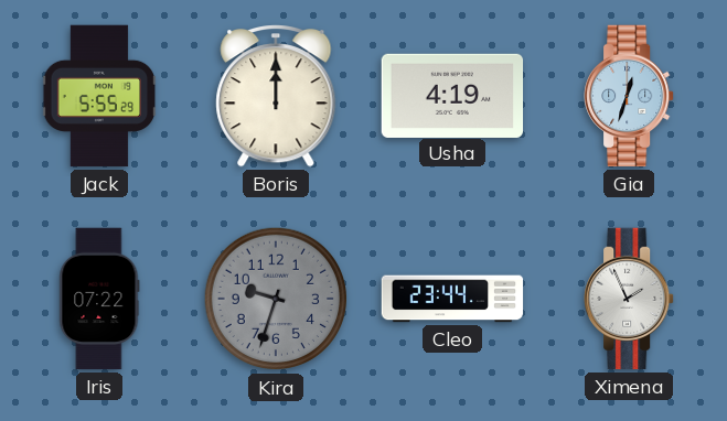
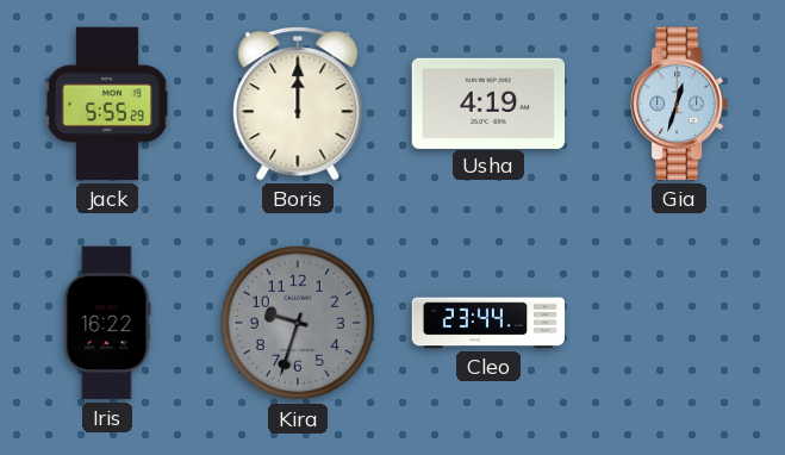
Iris: 07:22 -> 16:22
Ximena: 1:56 -> none
